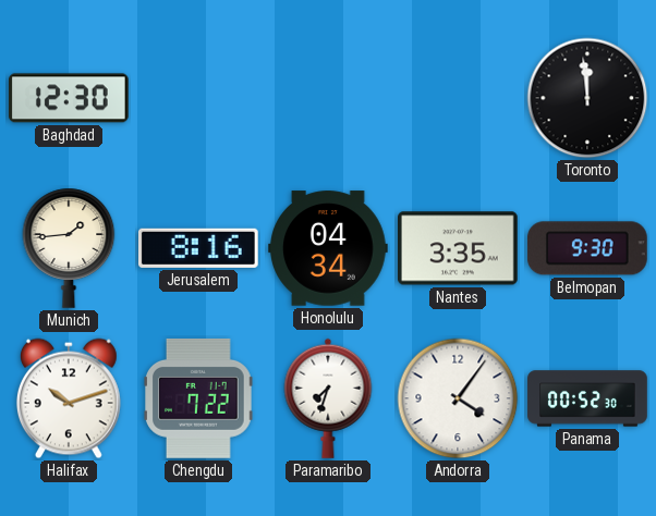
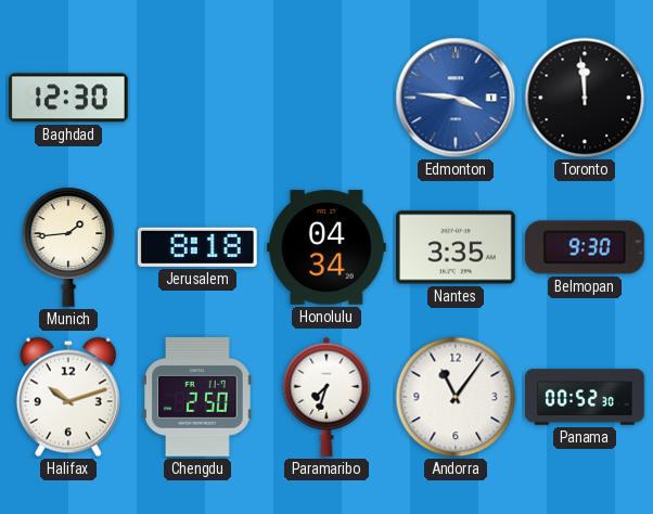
Edmonton: none -> 3:46
Jerusalem: 8:16 -> 8:18
Chengdu: 7:22 -> 2:50
Andorra: 4:06 -> 11:06
